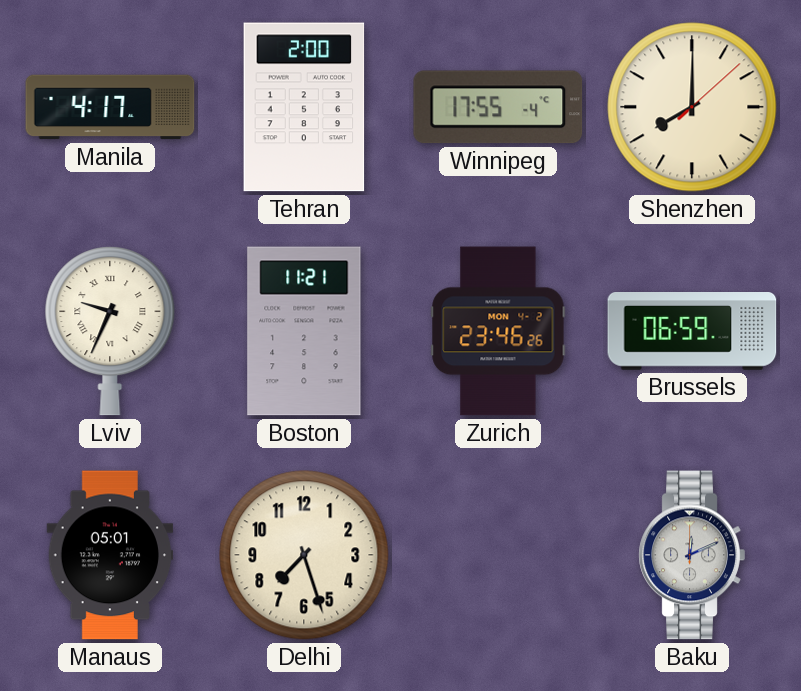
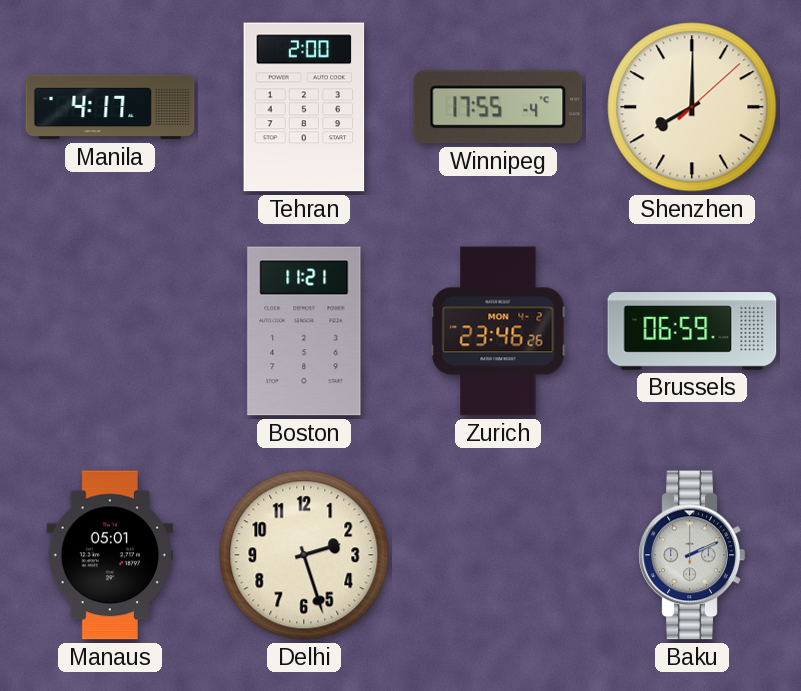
Lviv: 9:34 -> none
Delhi: 7:27 -> 2:27
Baku: 12:11 -> 2:11
